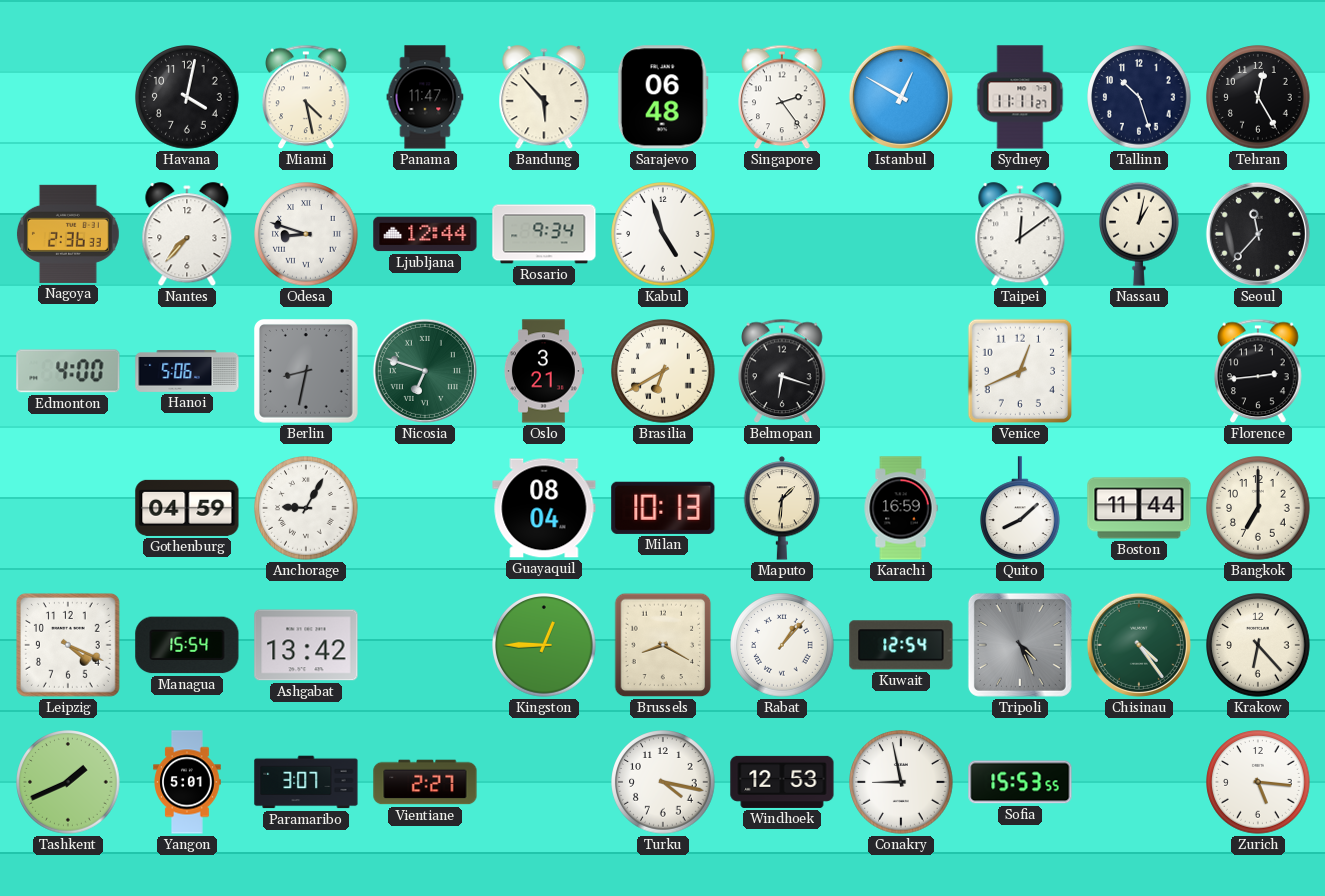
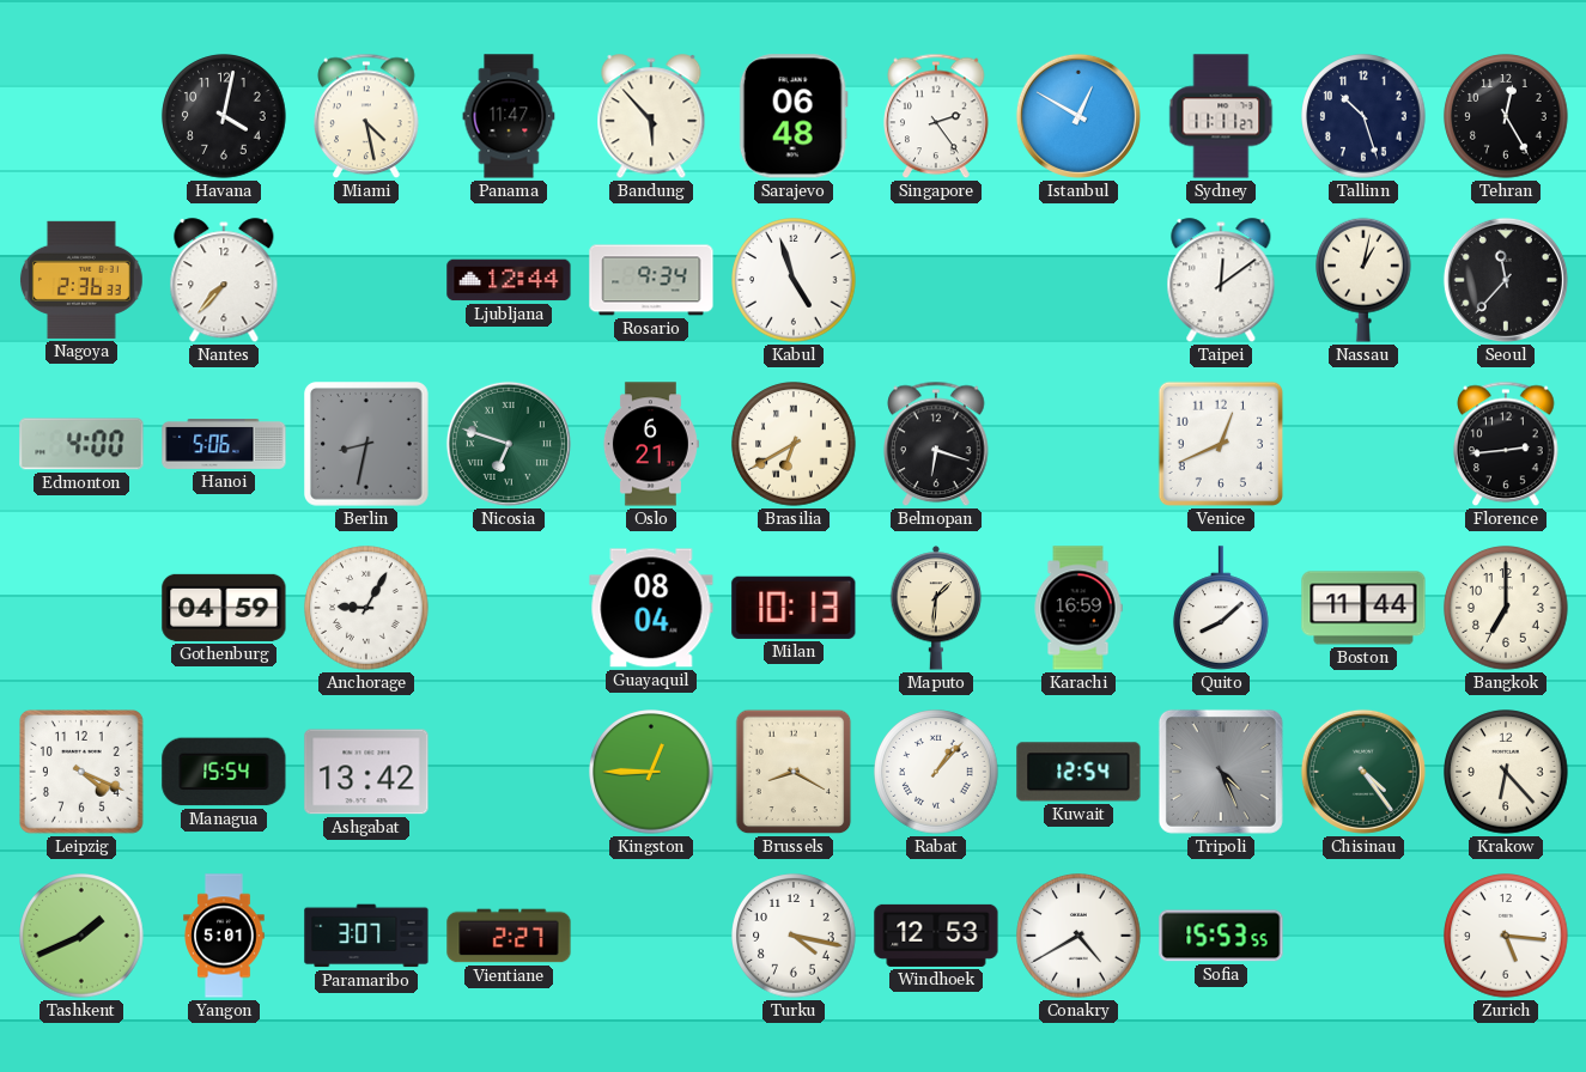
Odesa: 8:48 -> none
Oslo: 3:21 -> 6:21
Conakry: 8:58 -> 4:40
